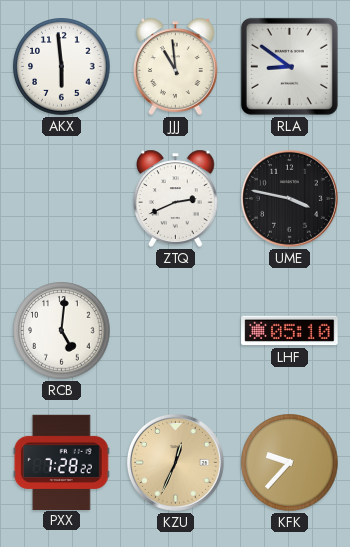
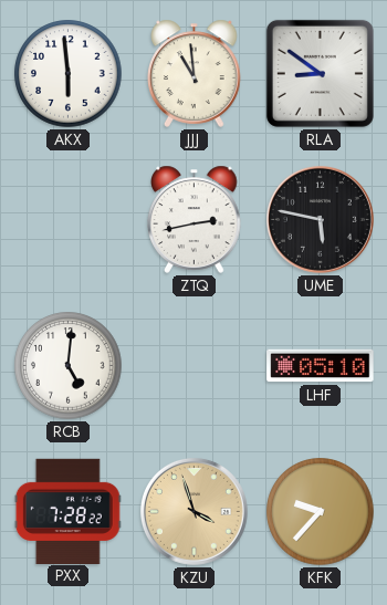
ZTQ: 2:41 -> 2:43
UME: 3:47 -> 5:47
KZU: 12:34 -> 3:57
